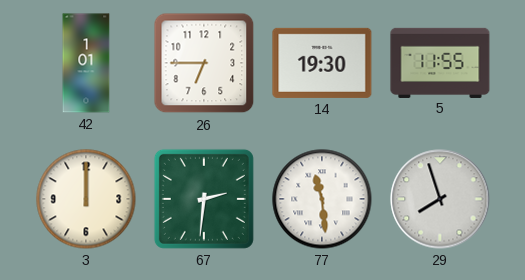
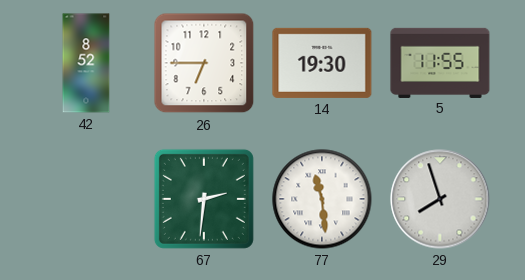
42: 1:01 -> 8:52
3: 12:00 -> none
